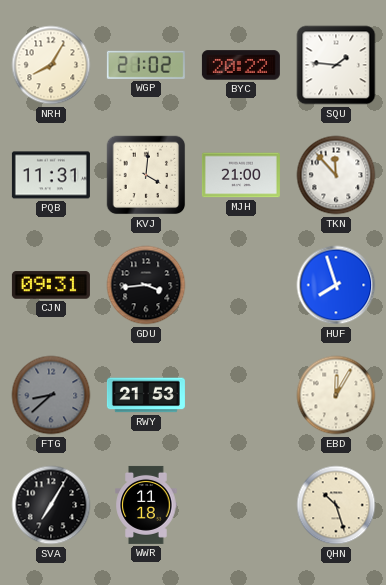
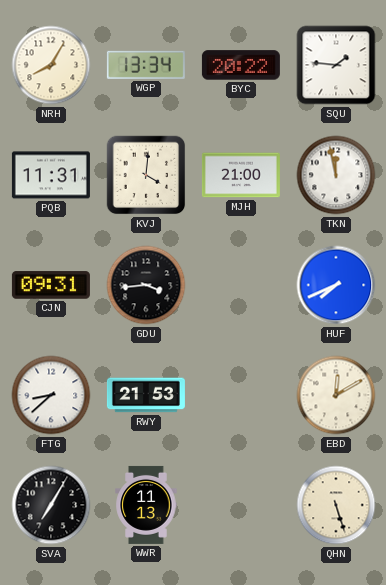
WGP: 21:02 -> 13:34
TKN: 11:53 -> 11:58
HUF: 7:57 -> 7:41
FTG dial: grey -> white
EBD: 12:05 -> 12:10
WWR: 11:18 -> 11:13
QHN: 10:27 -> 5:27
